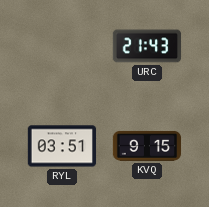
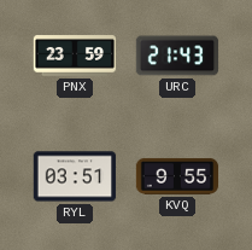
PNX: none -> 23:59
KVQ: 9:15 -> 9:55
